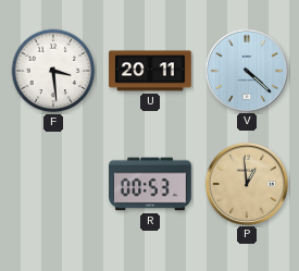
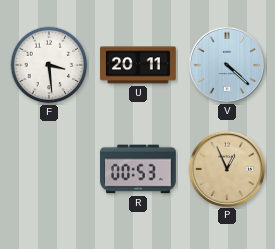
P: 12:59 -> 12:56
